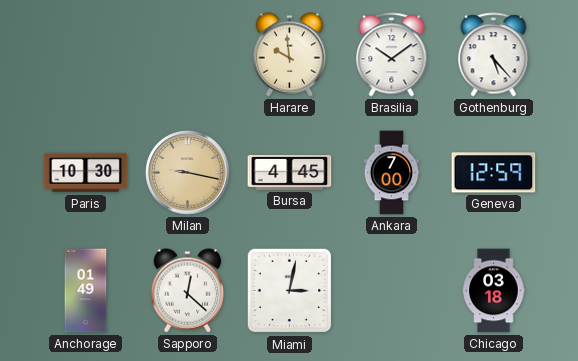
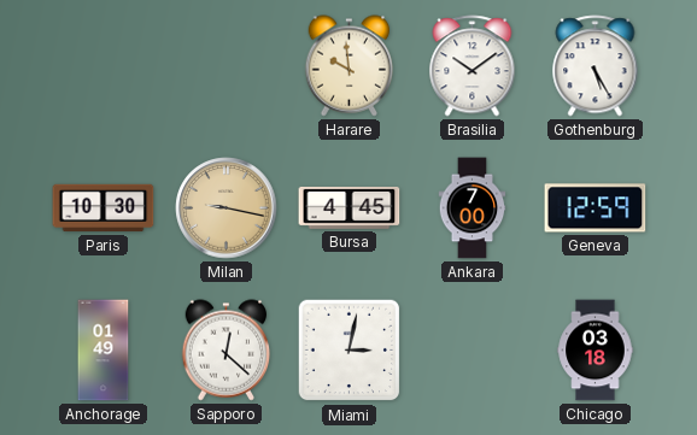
Gothenburg: 5:23 -> 5:25
